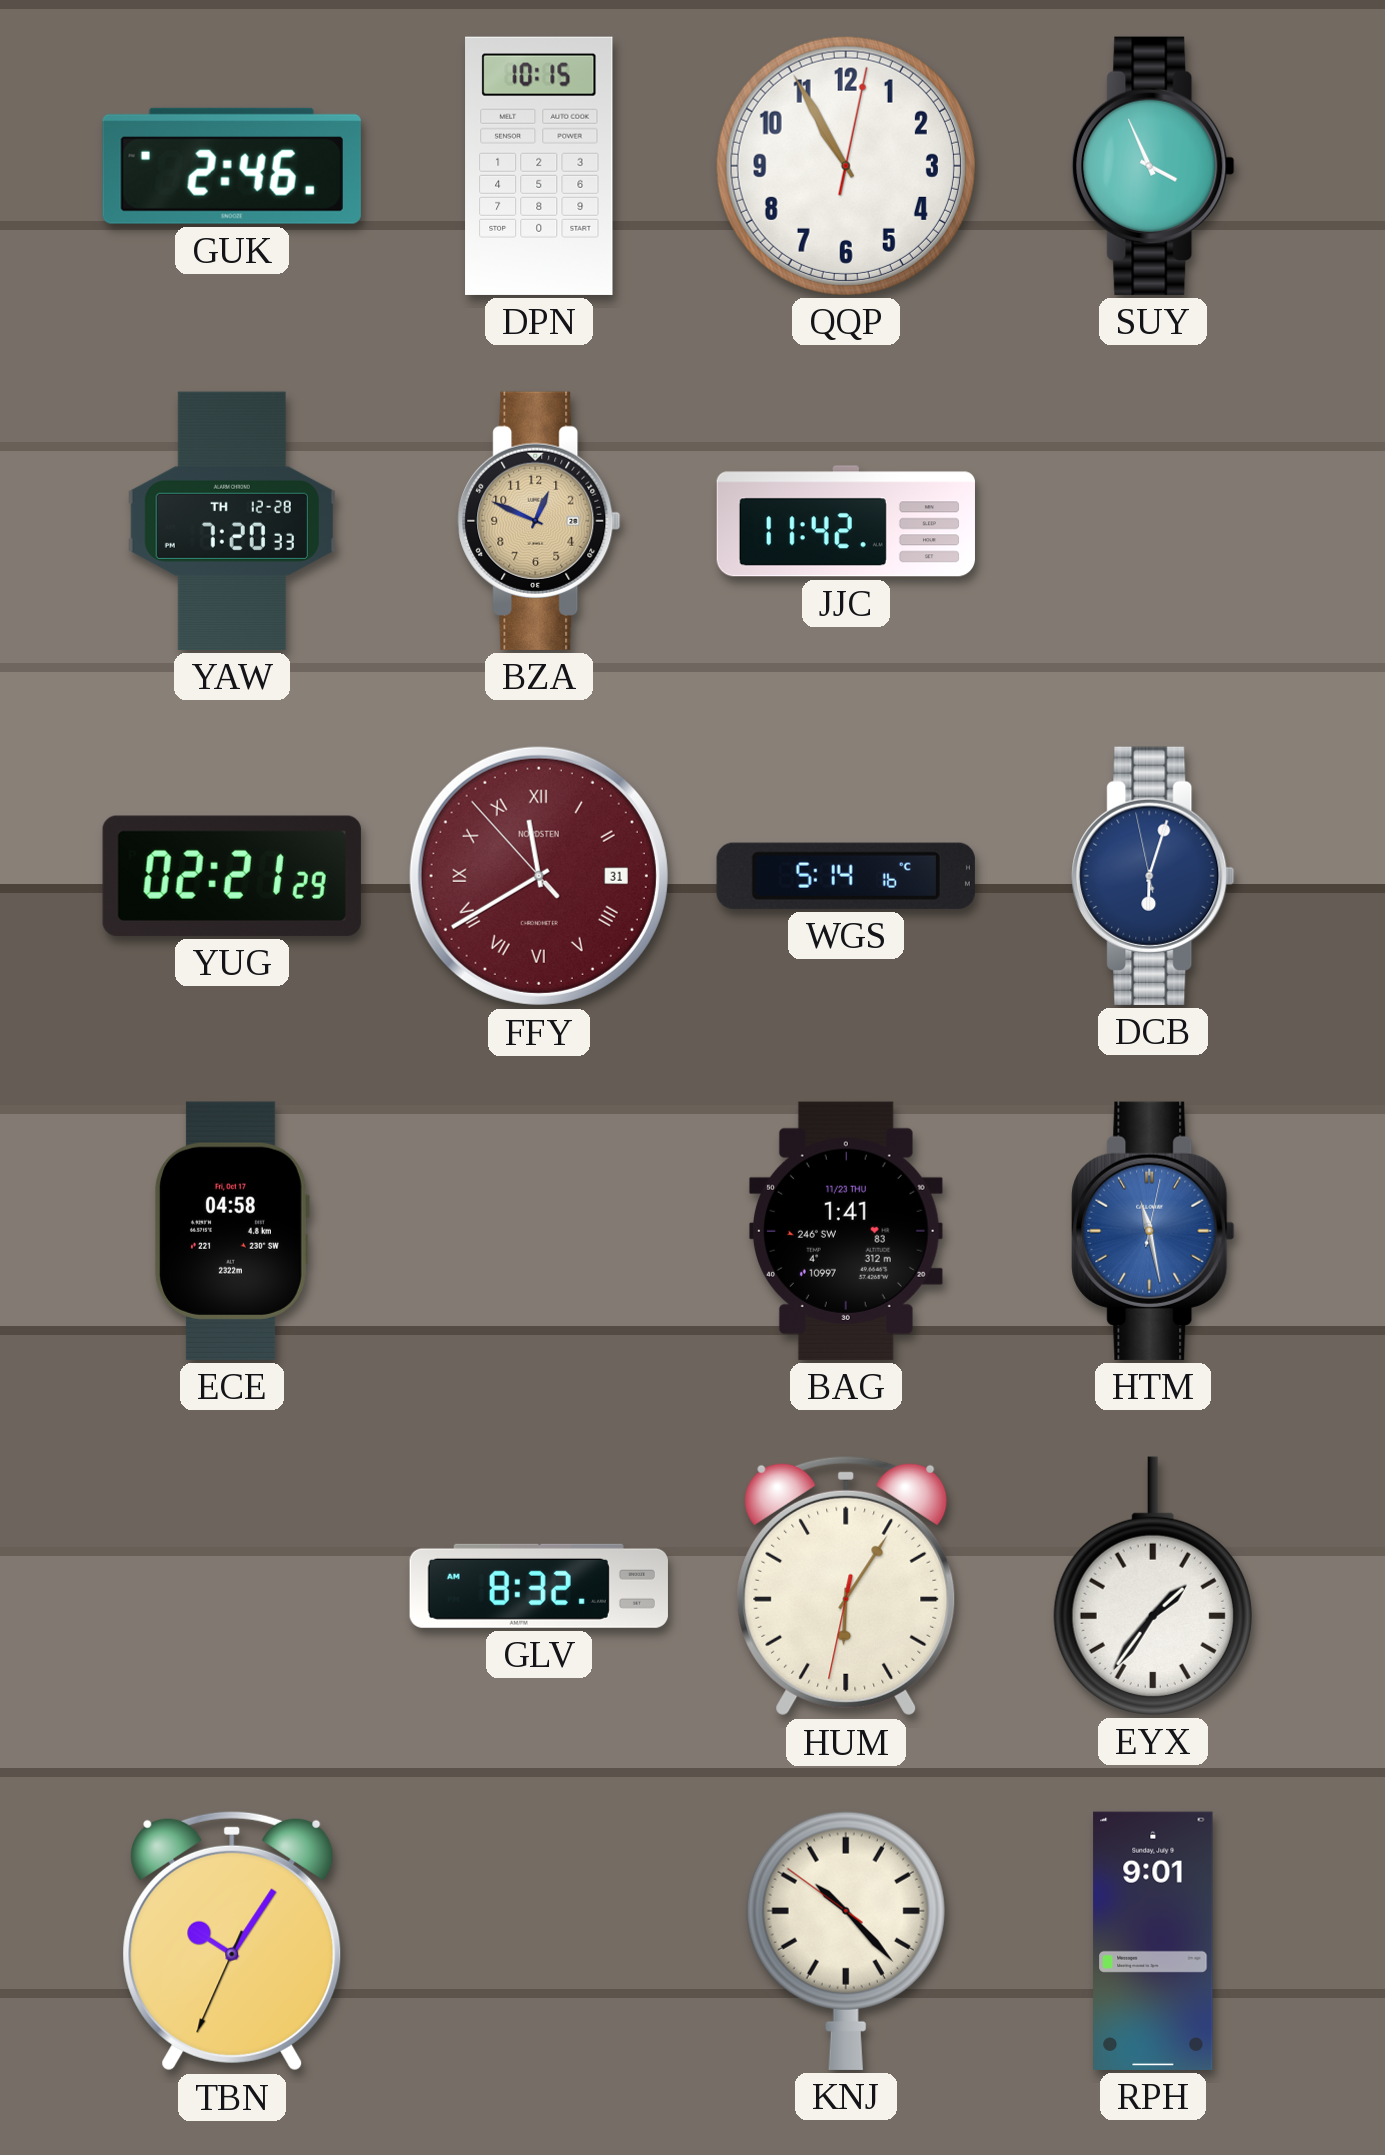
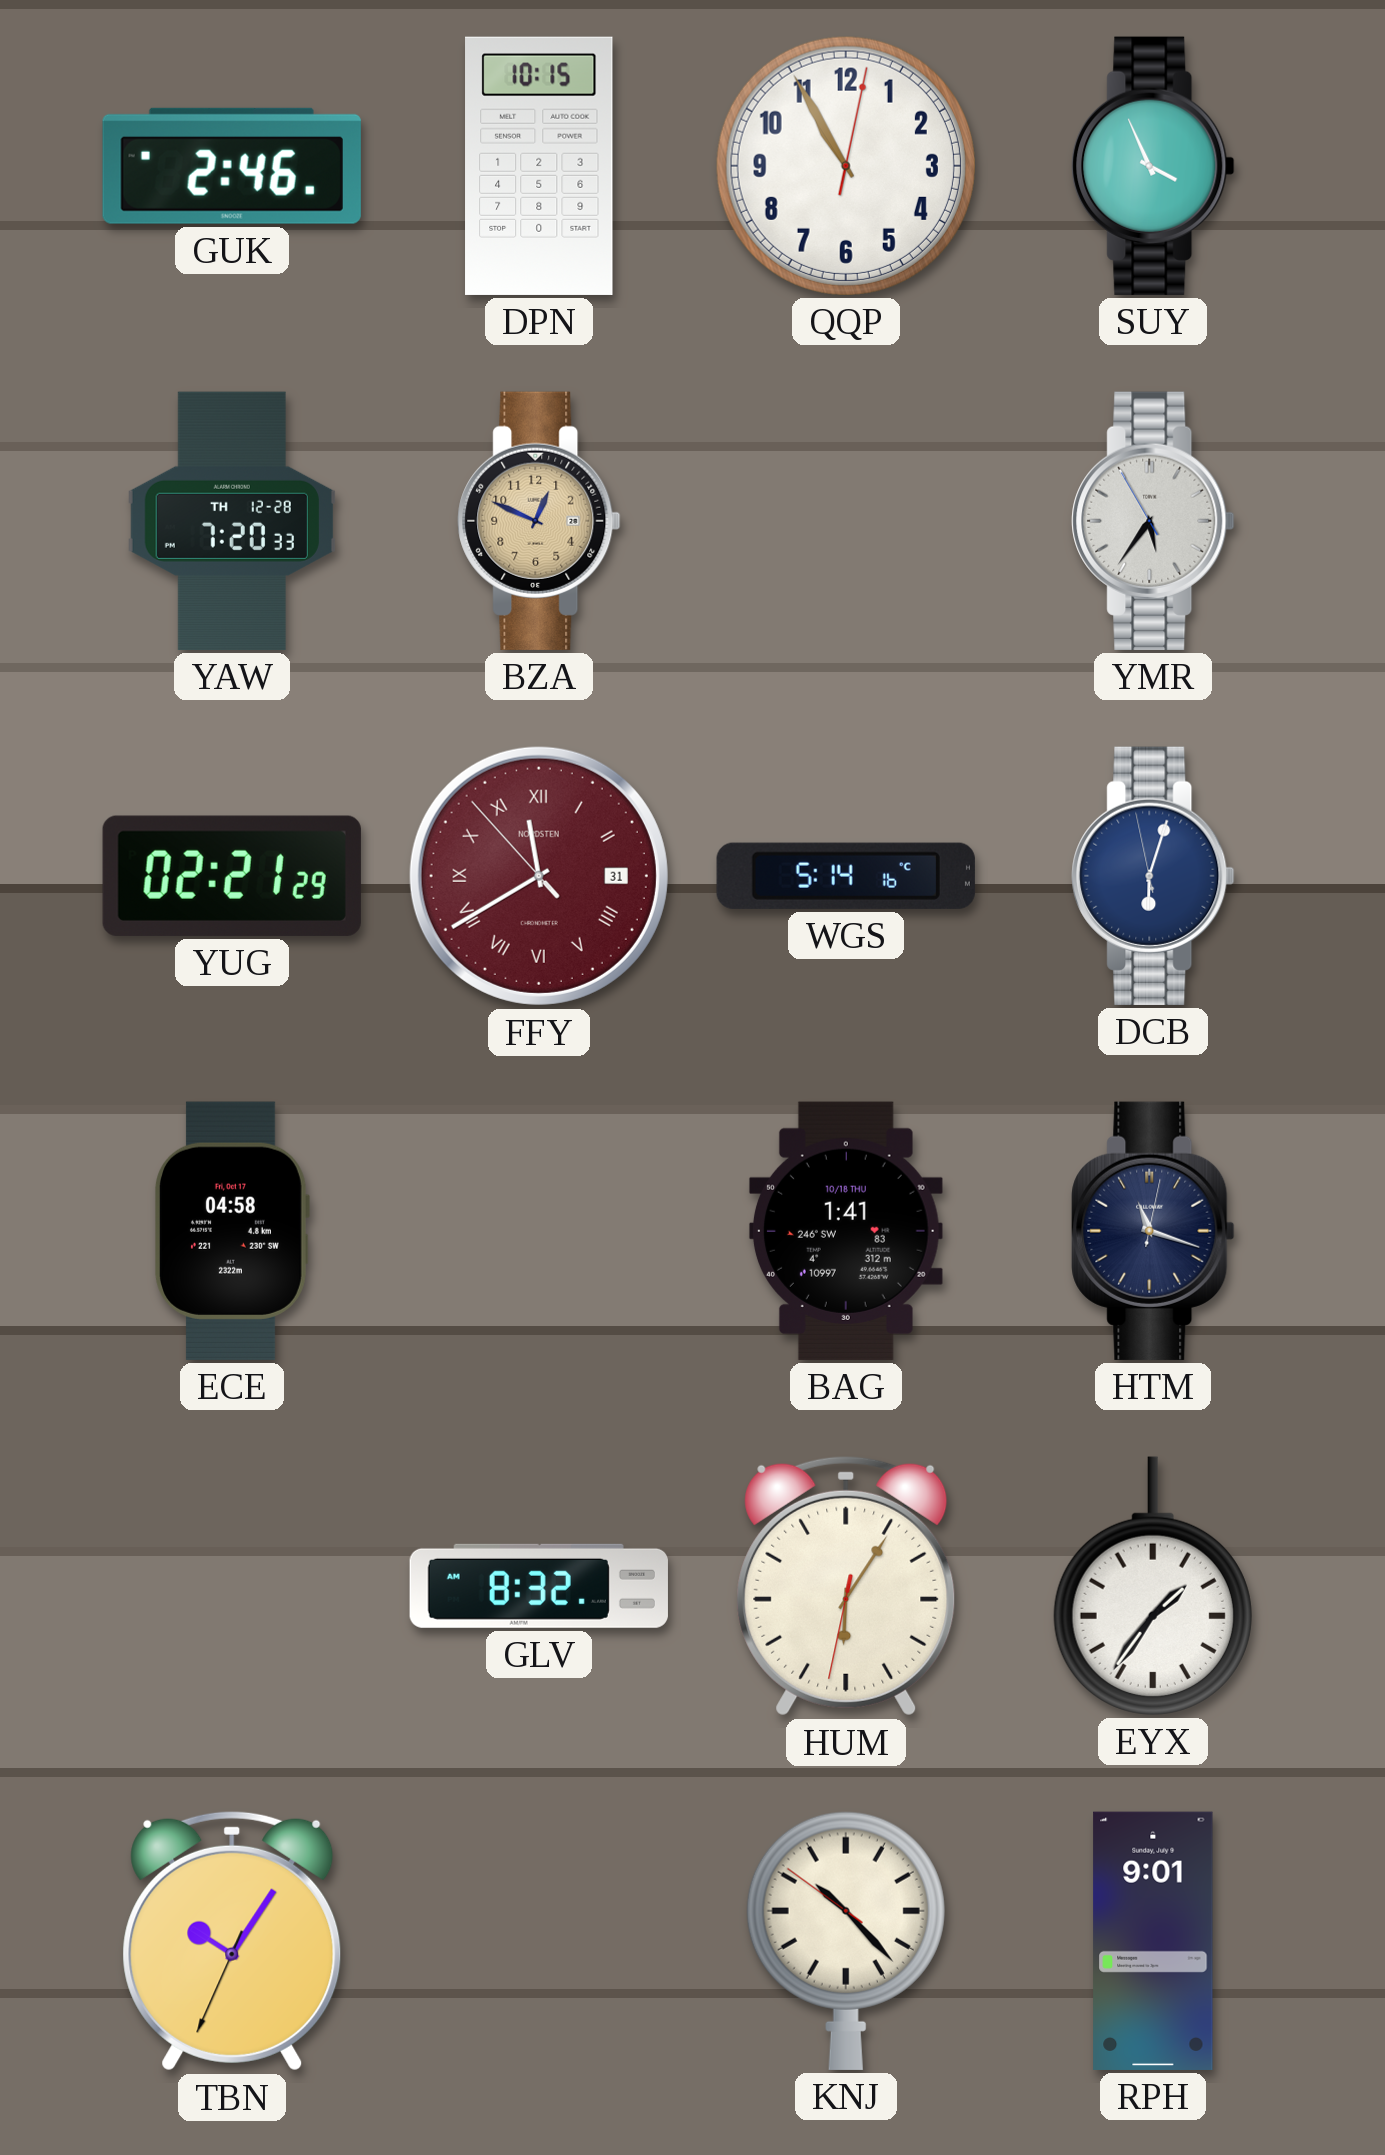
JJC: 11:42 -> none
YMR: none -> 5:35
BAG date: 11/23 THU -> 10/18 THU
HTM: 11:28 -> 11:18
HTM dial: blue -> navy
